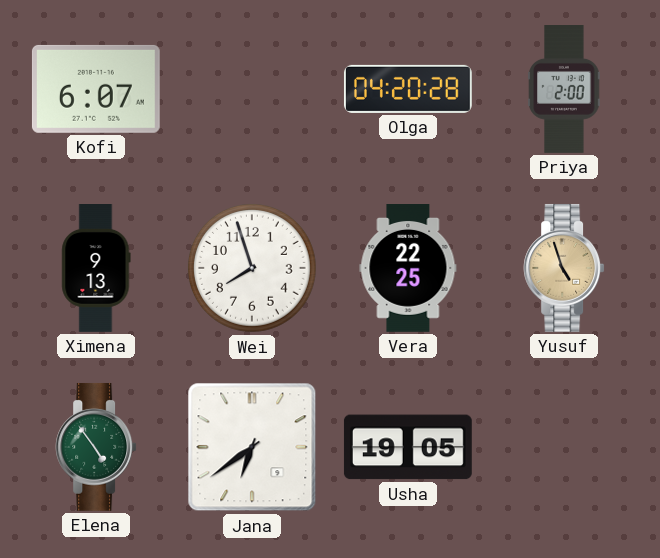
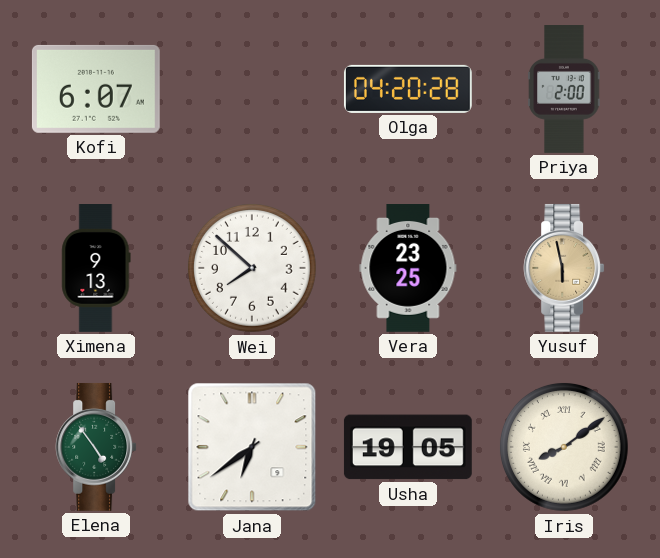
Wei: 7:57 -> 7:52
Vera: 22:25 -> 23:25
Yusuf: 4:57 -> 5:58
Iris: none -> 8:09
